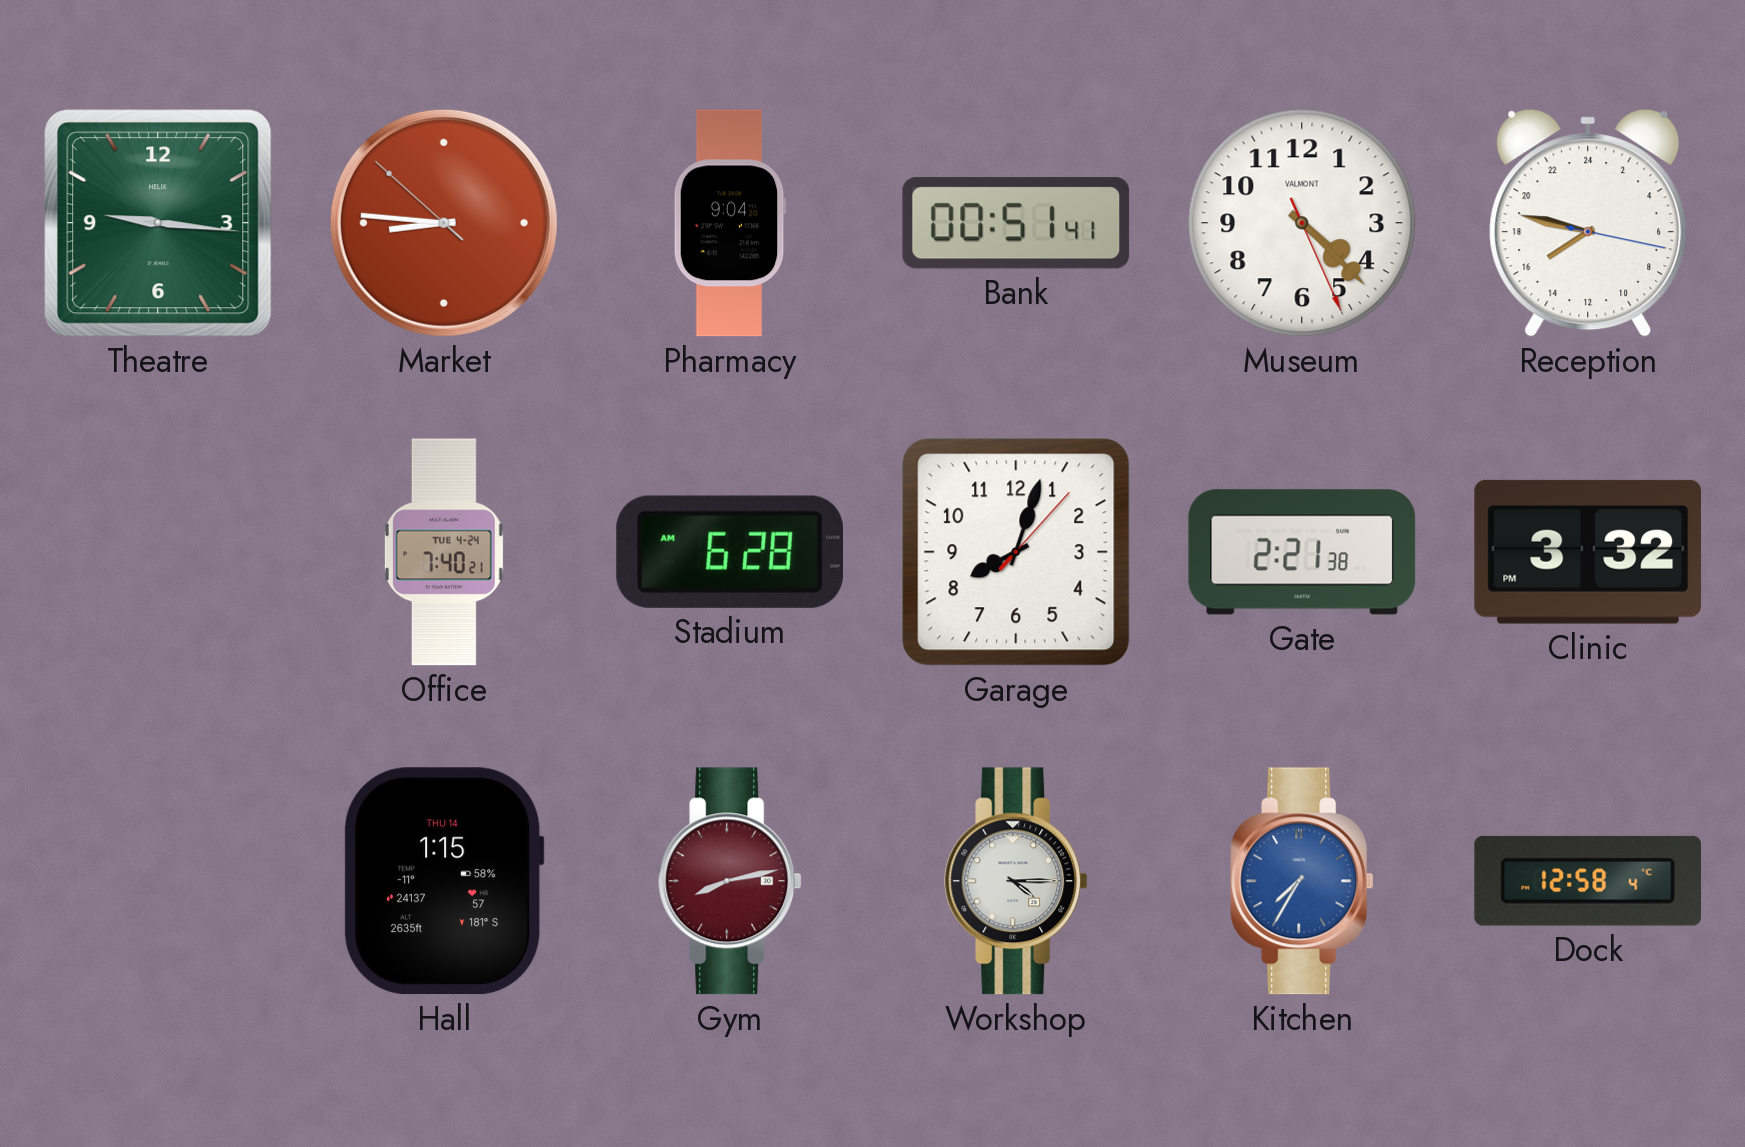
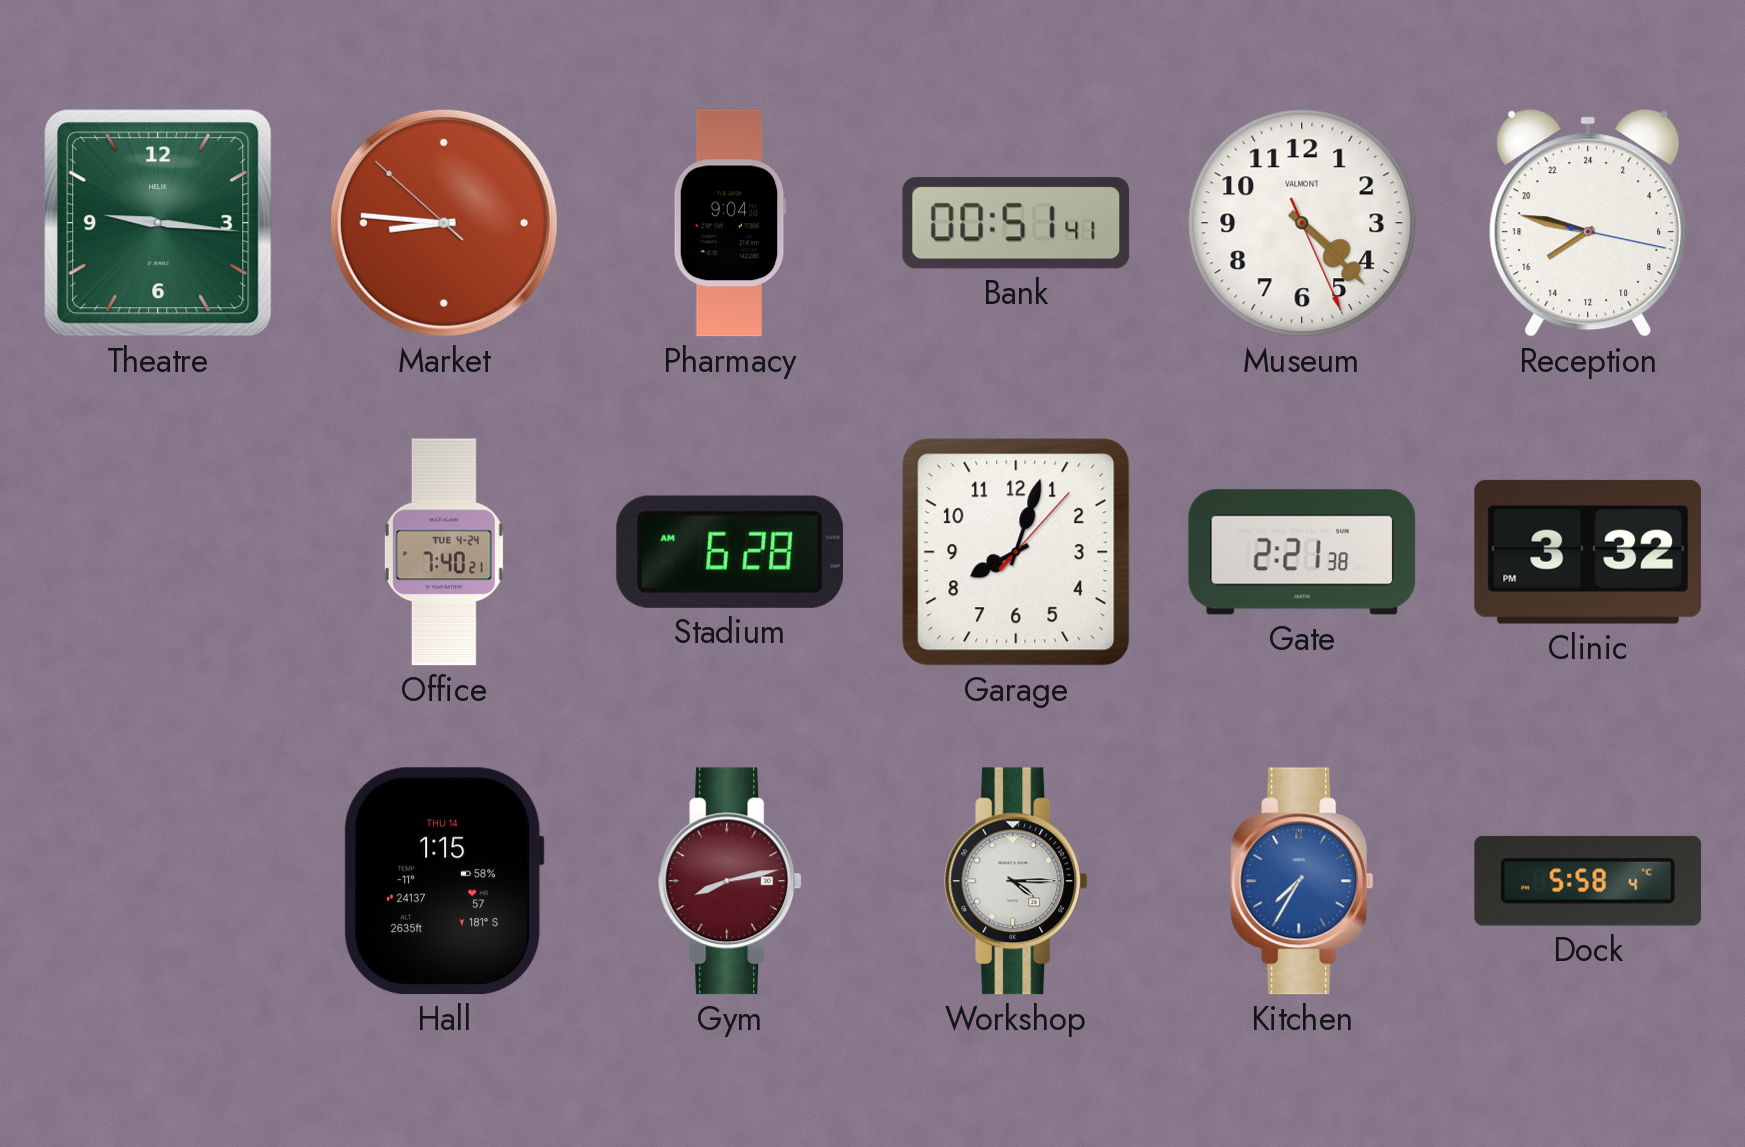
Dock: 12:58 -> 5:58
